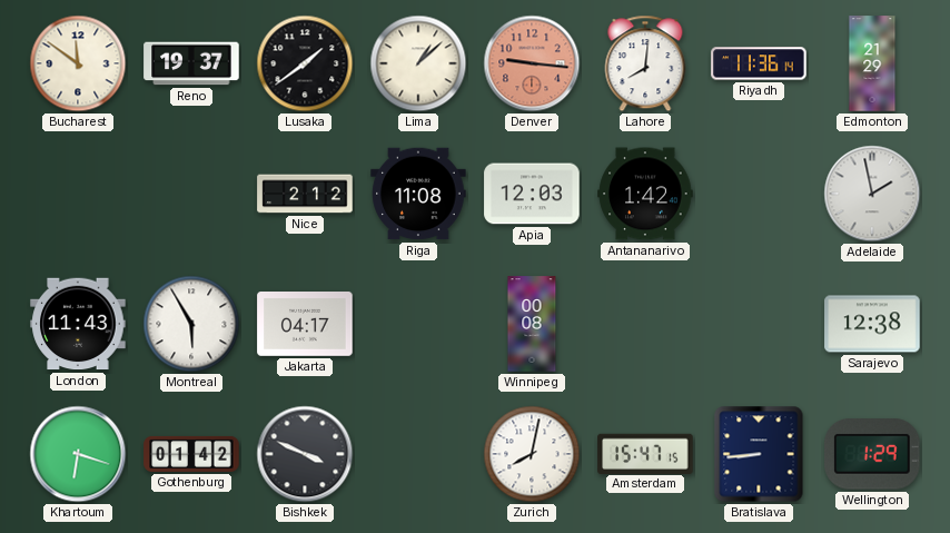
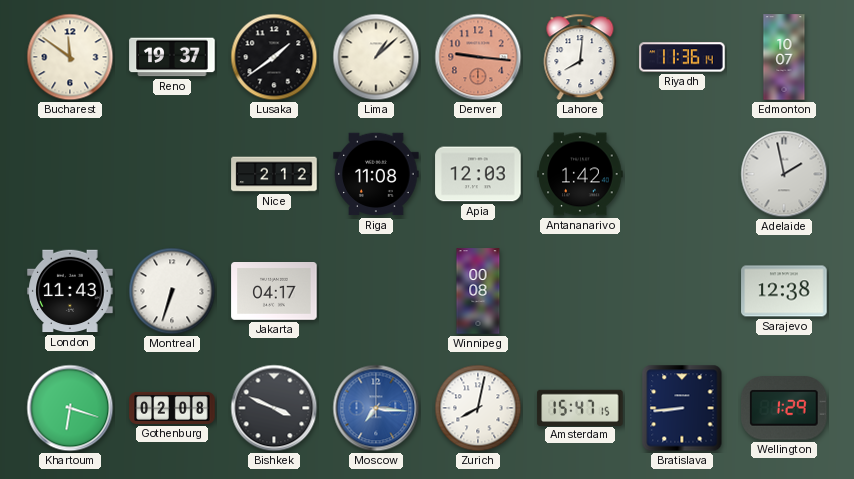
Edmonton: 21:29 -> 10:07
Montreal: 5:55 -> 6:33
Gothenburg: 01:42 -> 02:08
Moscow: none -> 7:16
